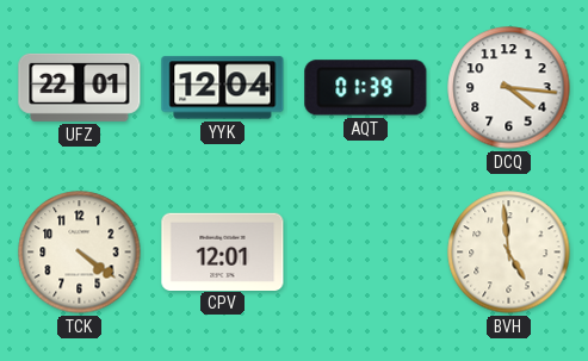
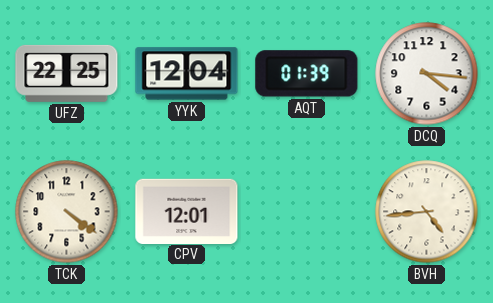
UFZ: 22:01 -> 22:25
BVH: 4:59 -> 4:44
